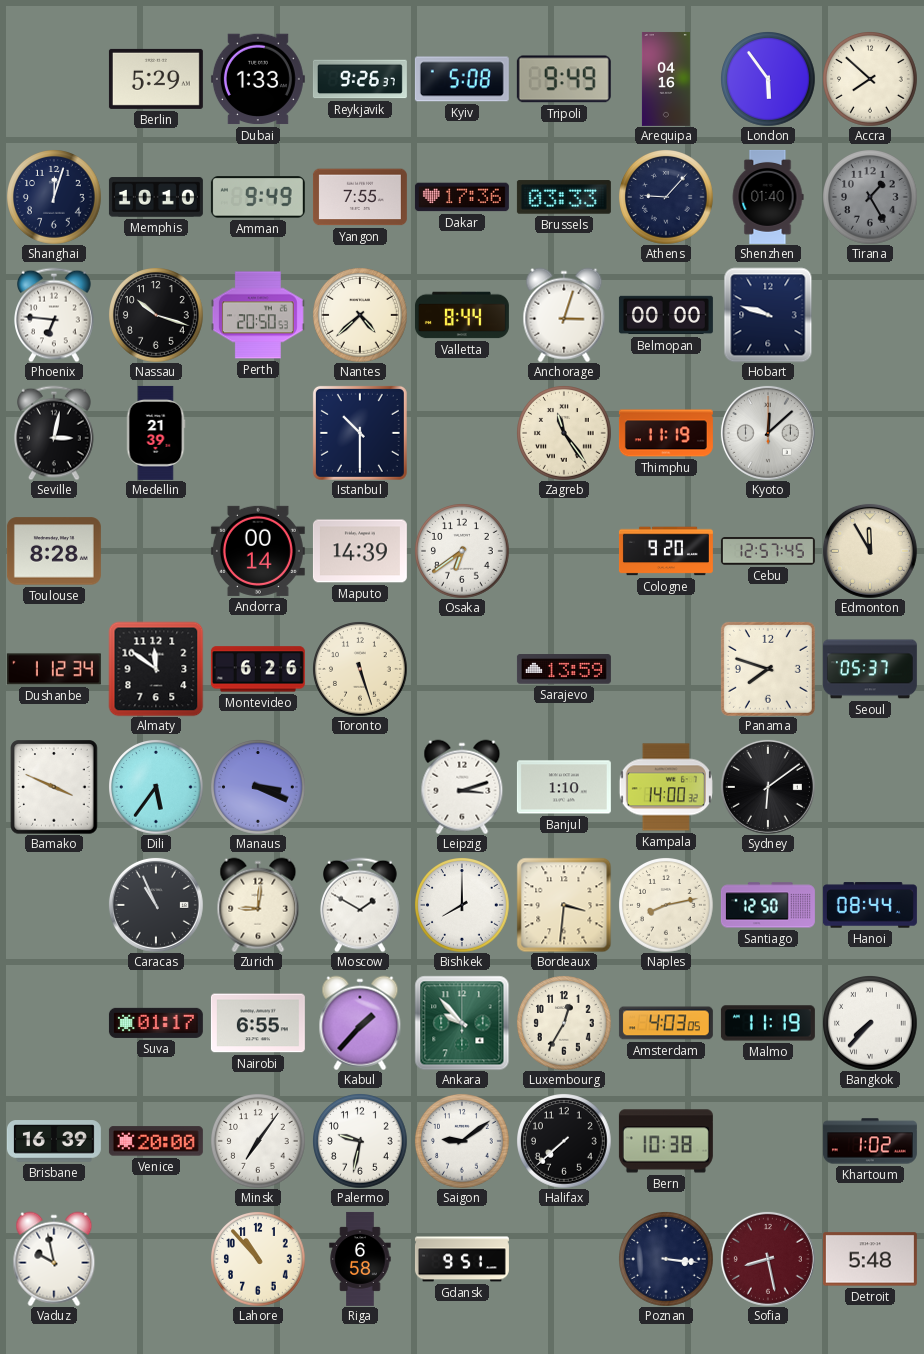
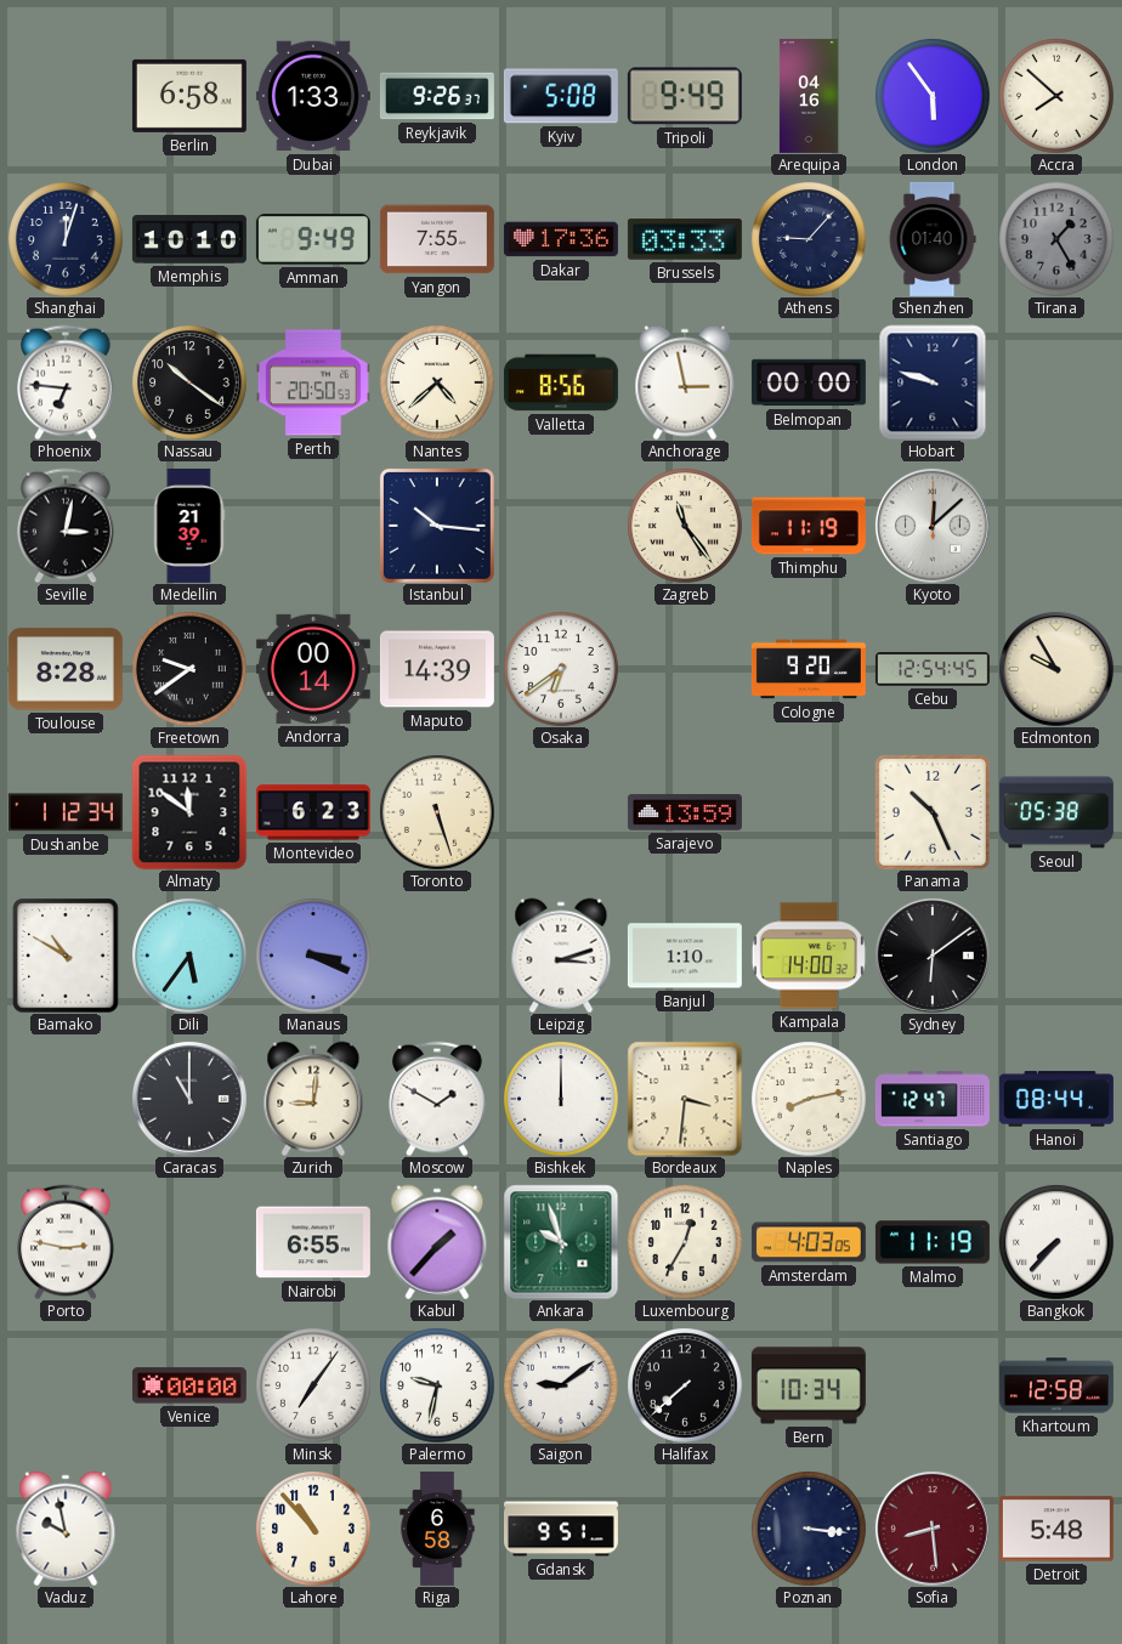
Berlin: 5:29 -> 6:58
Nassau: 10:18 -> 10:21
Valletta: 8:44 -> 8:56
Anchorage: 3:03 -> 2:58
Istanbul: 10:30 -> 10:16
Freetown: none -> 9:39
Cebu: 12:57 -> 12:54
Edmonton: 11:55 -> 9:55
Montevideo: 6:26 -> 6:23
Panama: 7:48 -> 10:26
Seoul: 05:37 -> 05:38
Bamako: 3:49 -> 10:50
Caracas: 10:56 -> 11:00
Bishkek: 8:00 -> 12:00
Santiago: 12:50 -> 12:47
Porto: none -> 2:47
Suva: 01:17 -> none
Ankara: 9:53 -> 9:57
Brisbane: 16:39 -> none
Venice: 20:00 -> 00:00
Bern: 10:38 -> 10:34
Khartoum: 1:02 -> 12:58
Sofia: 8:28 -> 8:29
